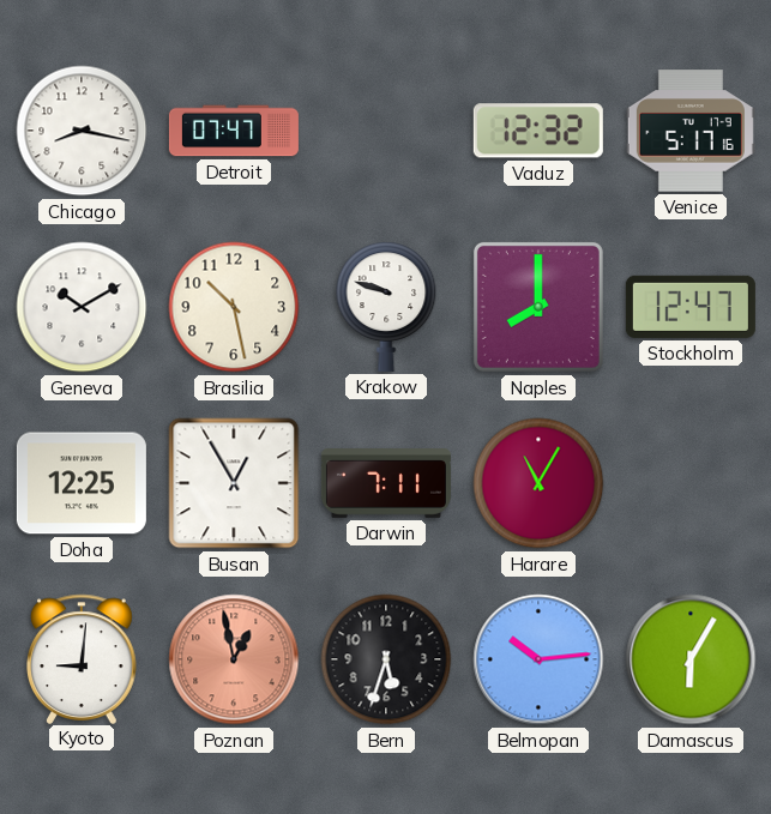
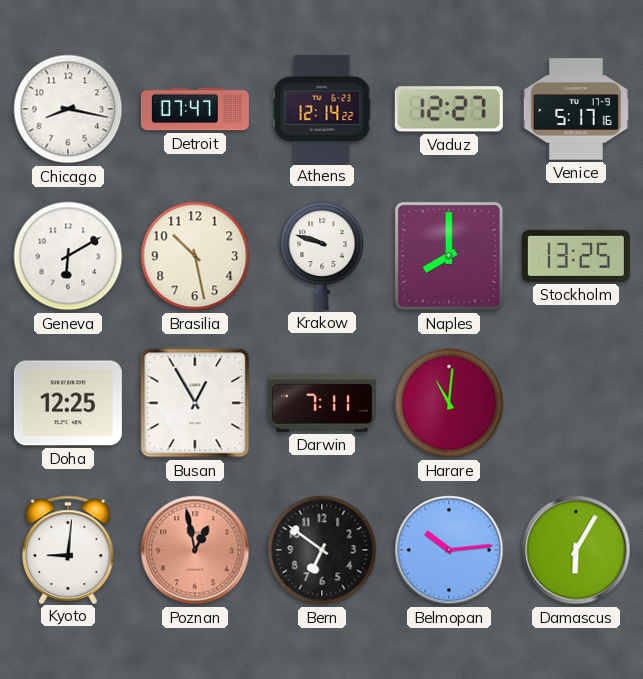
Athens: none -> 12:14
Vaduz: 12:32 -> 12:27
Geneva: 10:10 -> 6:10
Stockholm: 12:47 -> 13:25
Harare: 11:05 -> 11:01
Bern: 5:33 -> 6:51
